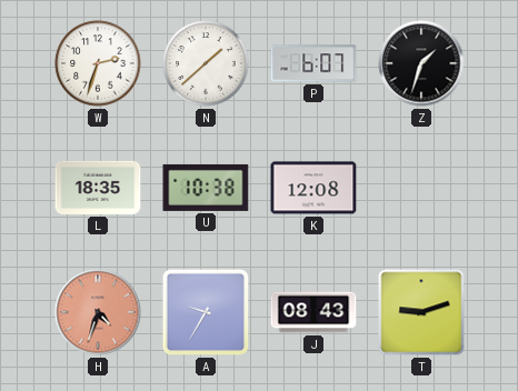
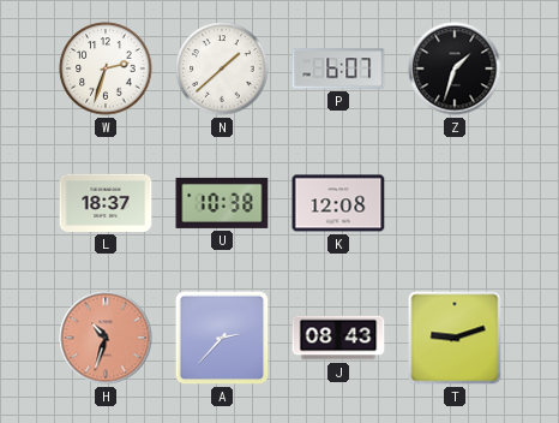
L: 18:35 -> 18:37
H: 4:33 -> 10:33
A: 9:35 -> 2:37
